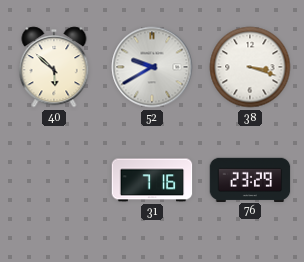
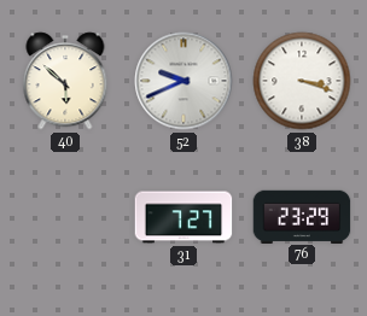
52: 9:40 -> 9:41
31: 7:16 -> 7:27
